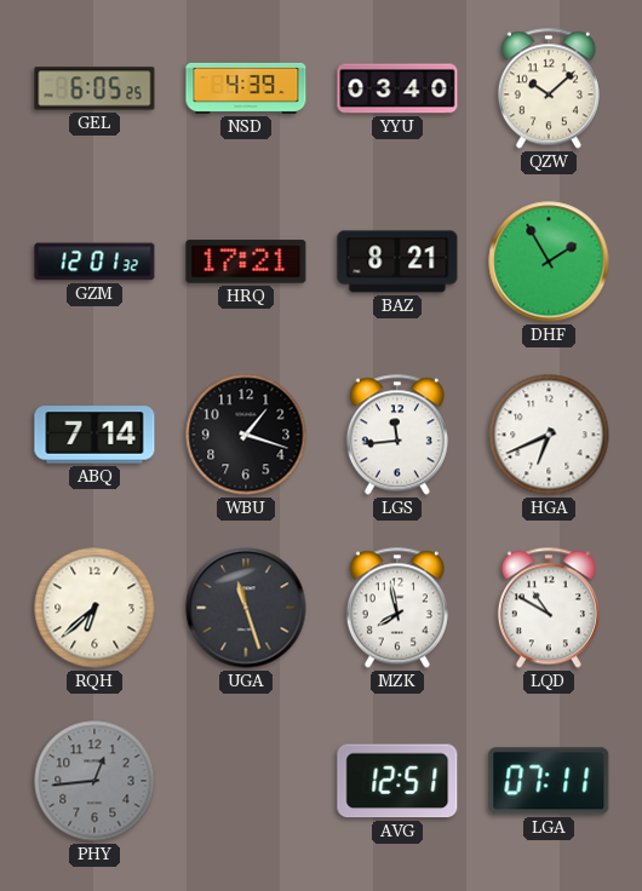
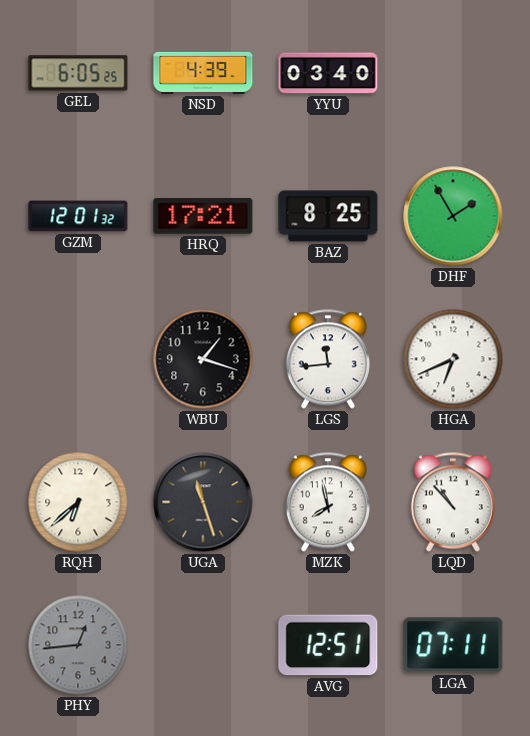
QZW: 10:08 -> none
BAZ: 8:21 -> 8:25
ABQ: 7:14 -> none
LQD: 10:50 -> 10:53
